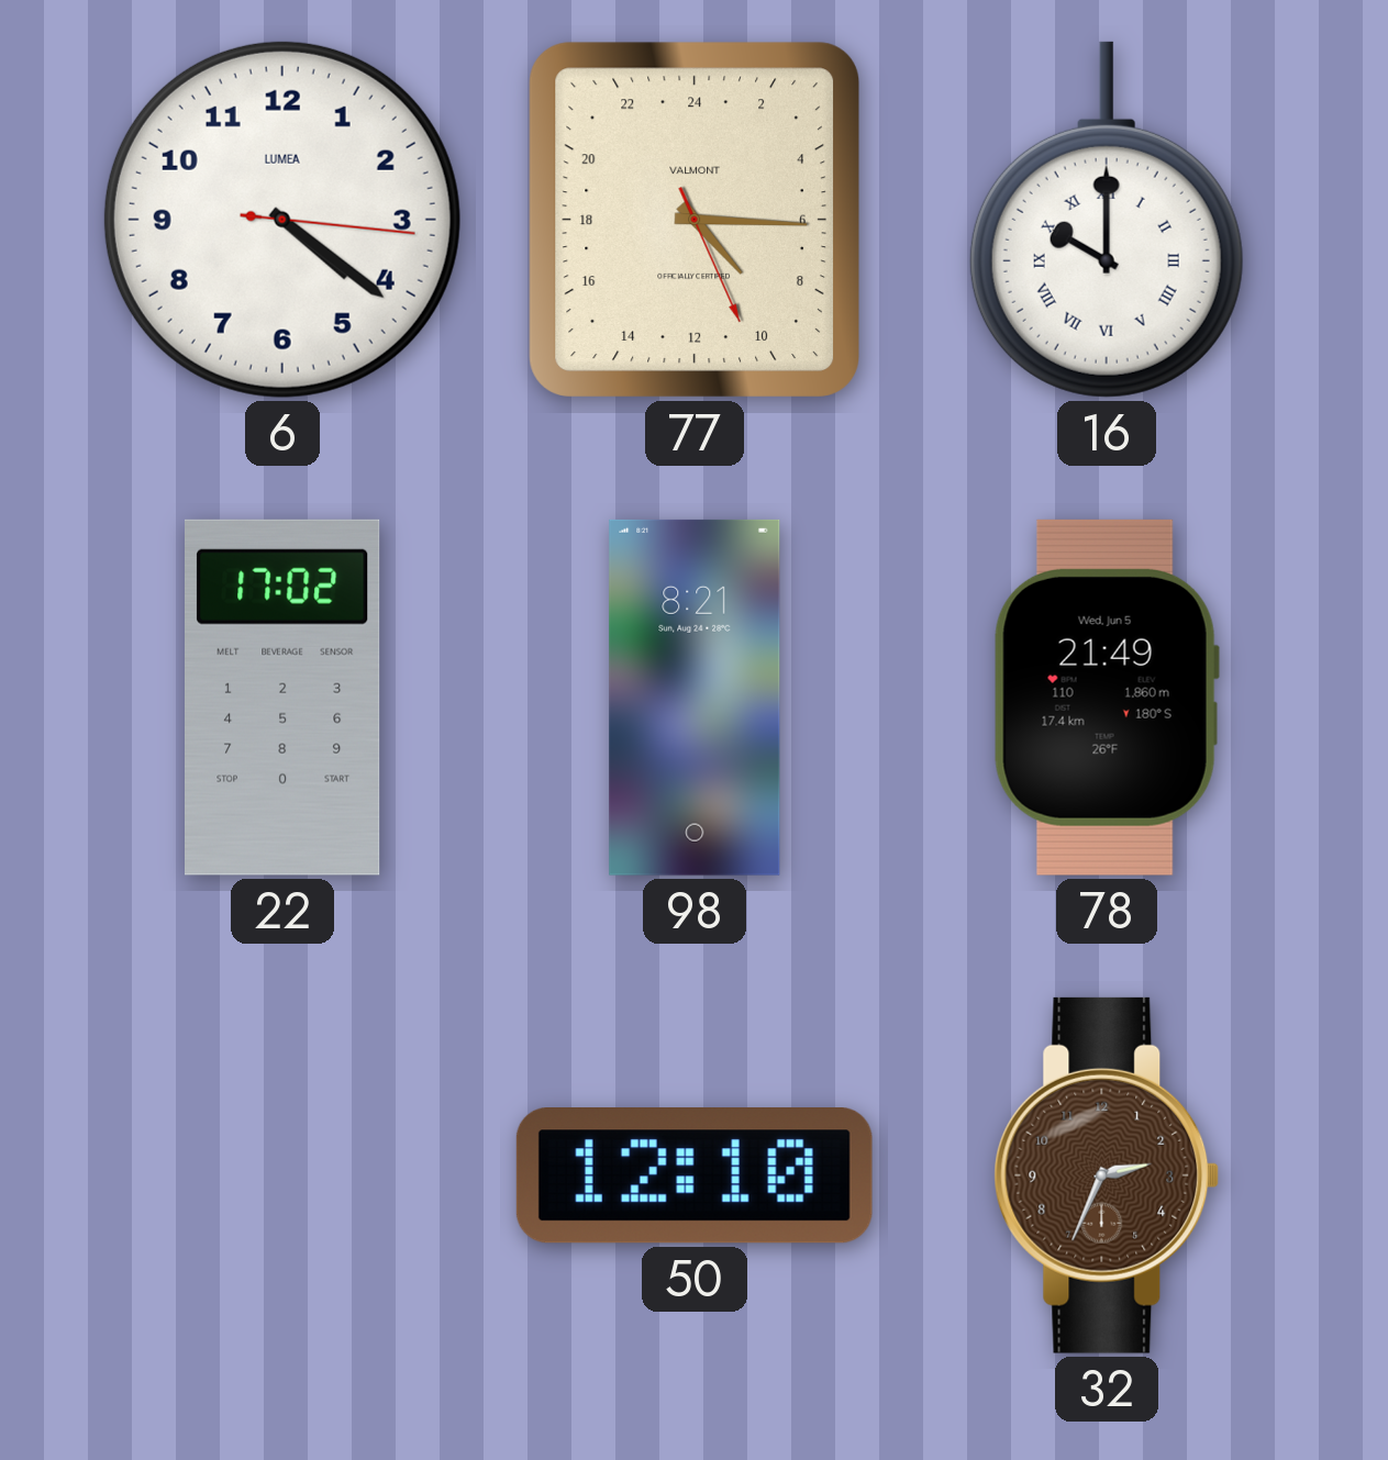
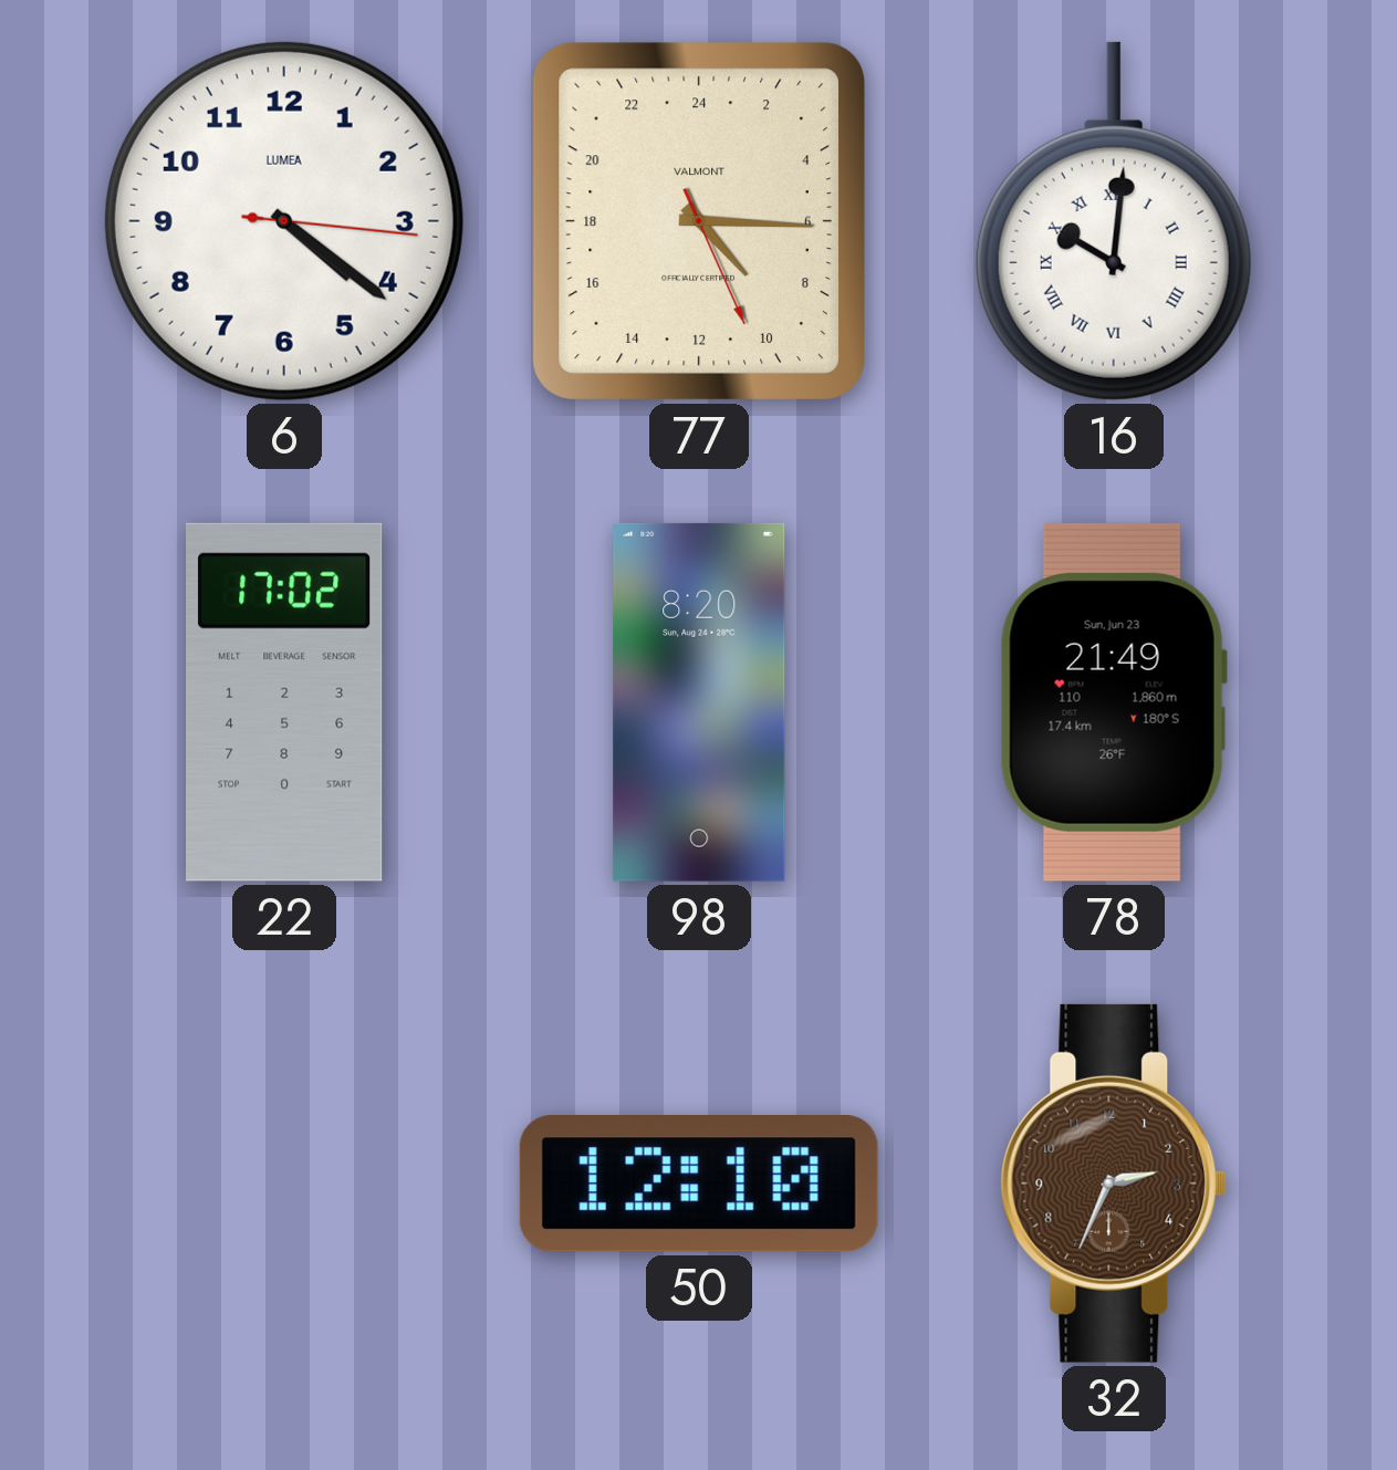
16: 10:00 -> 10:01
98: 8:21 -> 8:20
78 date: Wed, Jun 5 -> Sun, Jun 23
